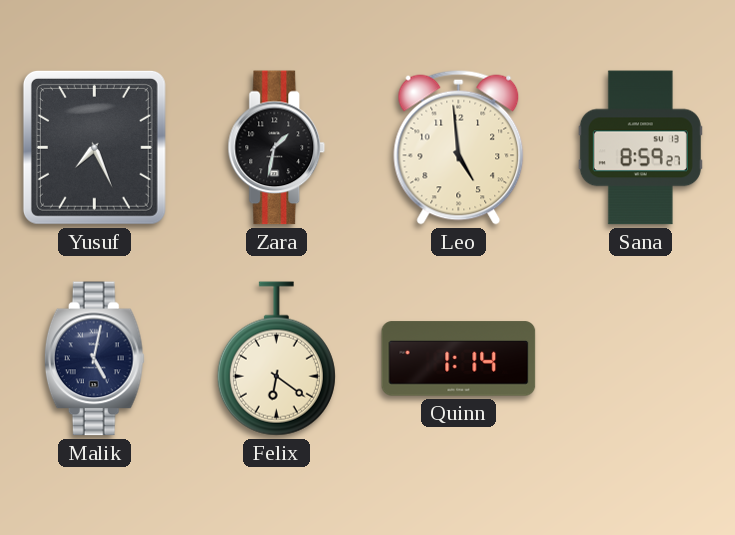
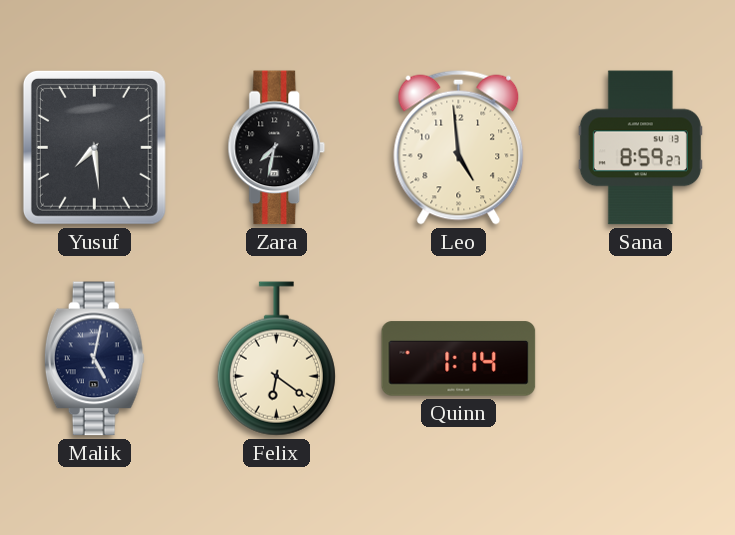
Yusuf: 7:26 -> 7:29
Zara: 1:32 -> 7:32
